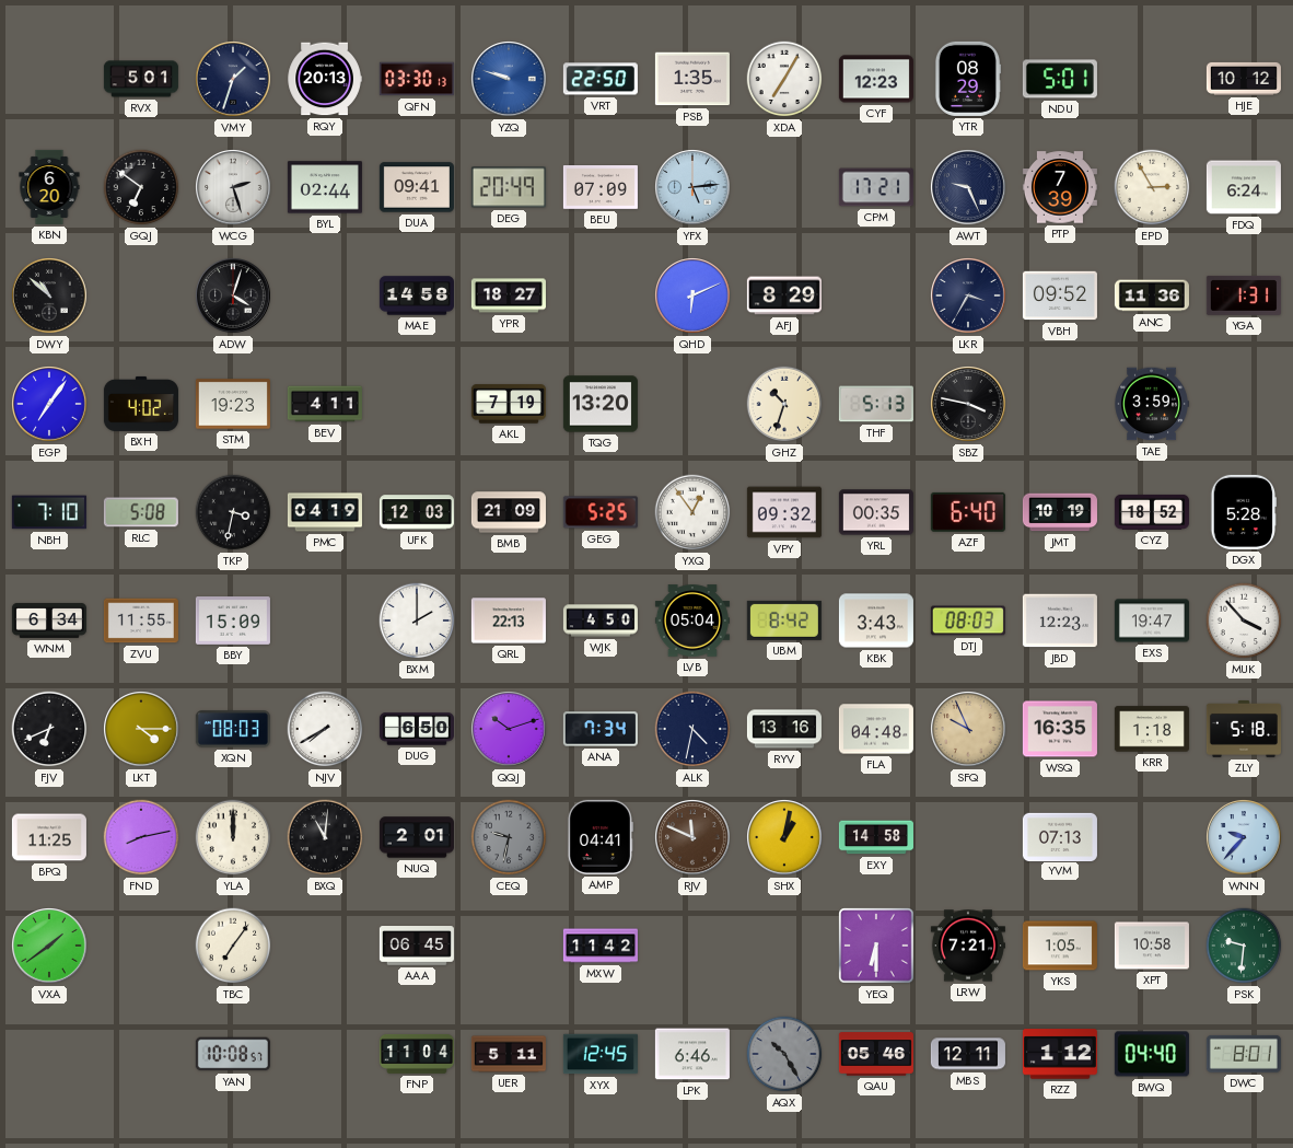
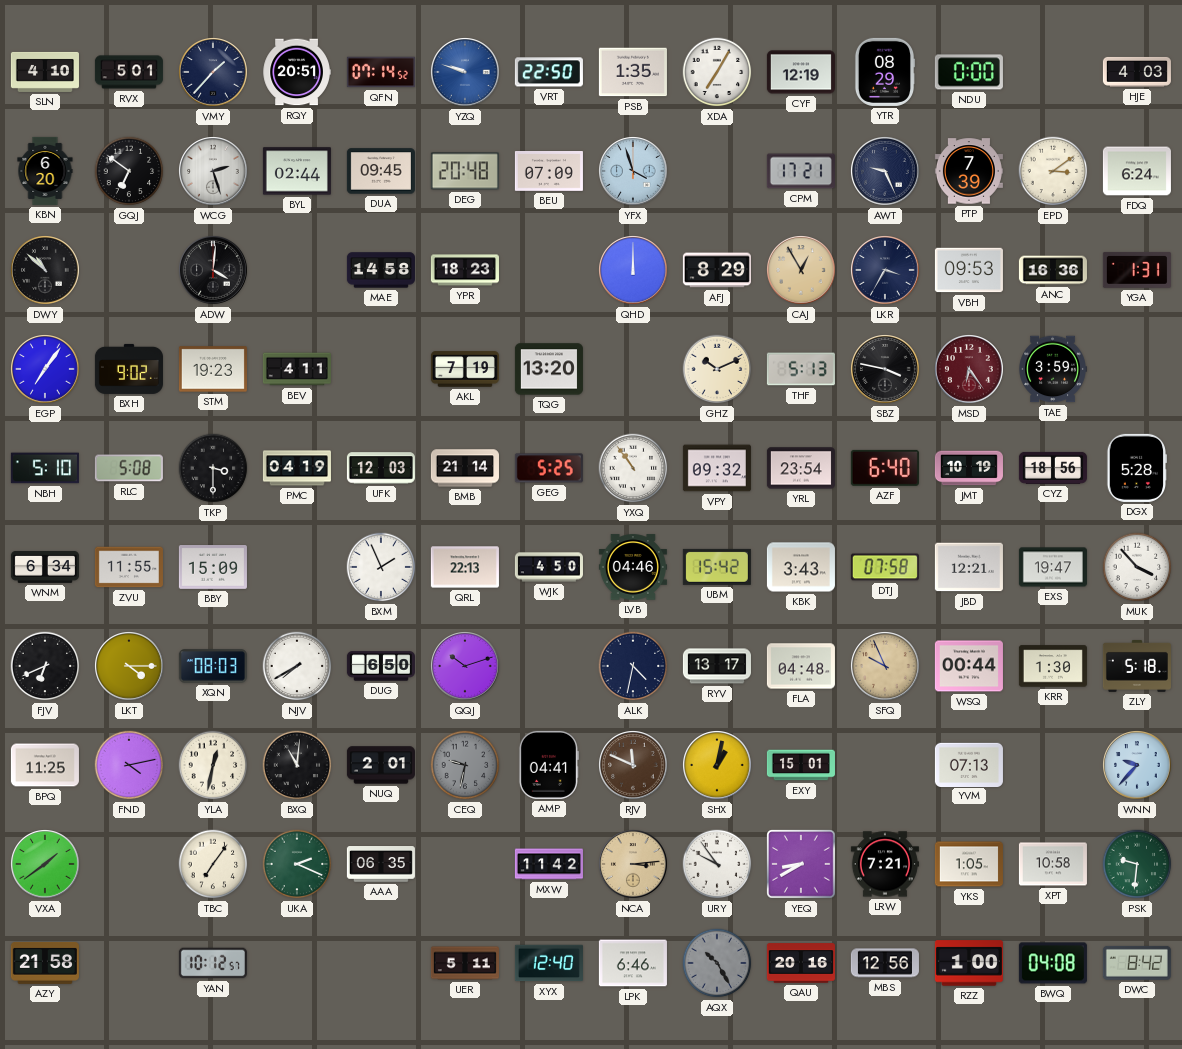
SLN: none -> 4:10
VMY: 1:33 -> 1:37
RQY: 20:13 -> 20:51
QFN: 03:30 -> 07:14
CYF: 12:23 -> 12:19
NDU: 5:01 -> 0:00
HJE: 10:12 -> 4:03
DUA: 09:41 -> 09:45
DEG: 20:49 -> 20:48
YFX: 5:14 -> 3:57
EPD: 2:55 -> 3:09
ADW: 4:03 -> 4:01
YPR: 18:27 -> 18:23
QHD: 6:11 -> 12:00
CAJ: none -> 12:55
VBH: 09:52 -> 09:53
ANC: 11:36 -> 16:36
BXH: 4:02 -> 9:02
GHZ: 10:33 -> 10:11
MSD: none -> 6:24
NBH: 7:10 -> 5:10
TKP: 3:32 -> 3:30
BMB: 21:09 -> 21:14
YXQ: 12:54 -> 10:54
YRL: 00:35 -> 23:54
CYZ: 18:52 -> 18:56
BXM: 2:00 -> 1:56
LVB: 05:04 -> 04:46
UBM: 8:42 -> 15:42
DTJ: 08:03 -> 07:58
JBD: 12:23 -> 12:21
ANA: 7:34 -> none
RYV: 13:16 -> 13:17
WSQ: 16:35 -> 00:44
KRR: 1:18 -> 1:30
FND: 8:13 -> 4:13
YLA: 12:00 -> 12:32
EXY: 14:58 -> 15:01
UKA: none -> 2:19
AAA: 06:45 -> 06:35
NCA: none -> 3:14
URY: none -> 9:54
YEQ: 6:30 -> 8:40
AZY: none -> 21:58
YAN: 10:08 -> 10:12
FNP: 11:04 -> none
XYX: 12:45 -> 12:40
QAU: 05:46 -> 20:16
MBS: 12:11 -> 12:56
RZZ: 1:12 -> 1:00
BWQ: 04:40 -> 04:08
DWC: 8:01 -> 8:42
